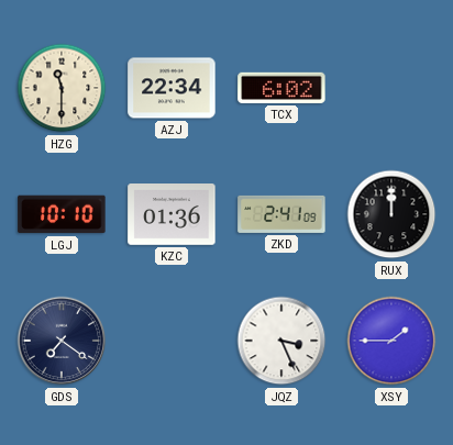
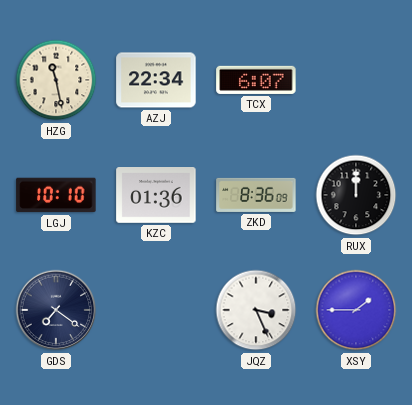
HZG: 11:30 -> 11:28
TCX: 6:02 -> 6:07
ZKD: 2:41 -> 8:36
